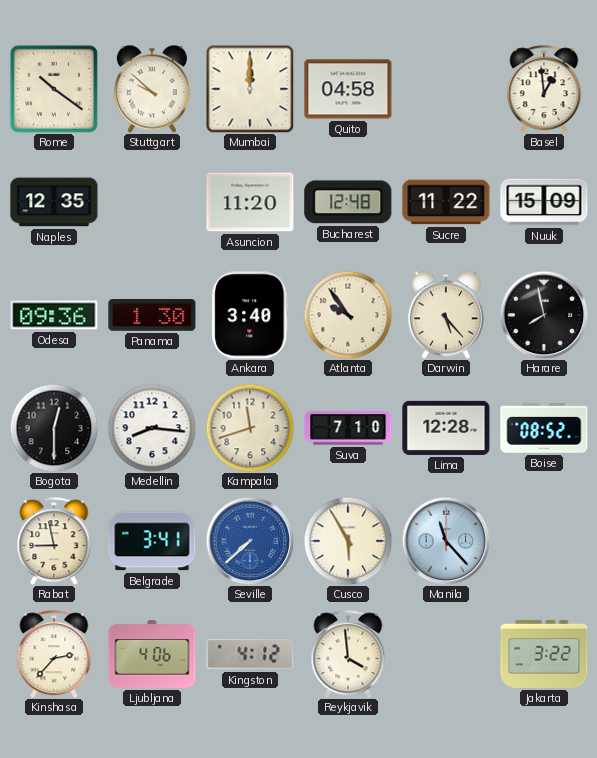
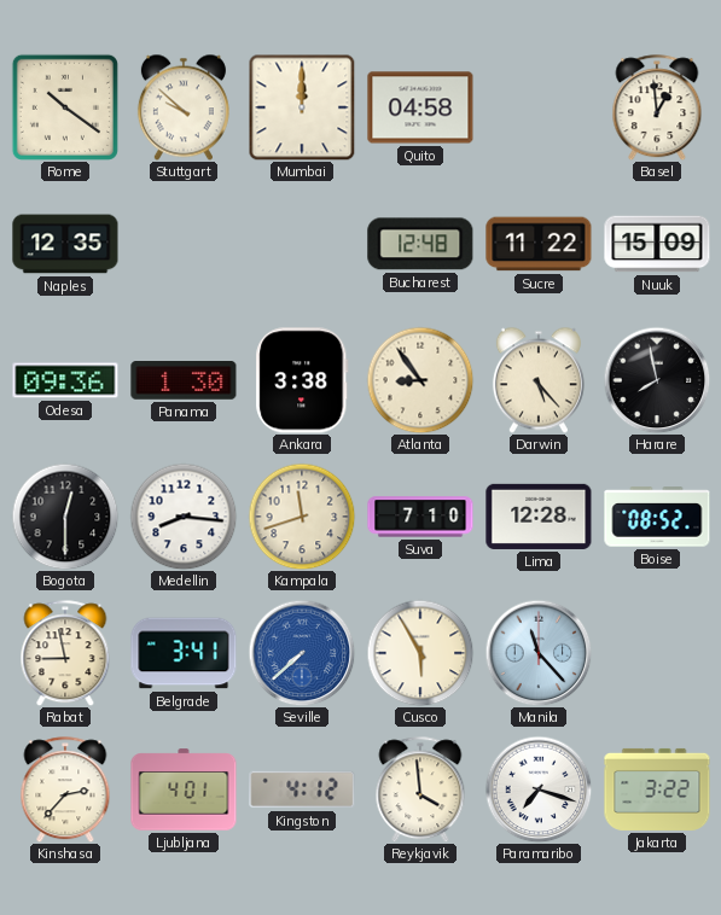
Asuncion: 11:20 -> none
Ankara: 3:40 -> 3:38
Atlanta: 9:54 -> 8:54
Ljubljana: 4:06 -> 4:01
Paramaribo: none -> 7:18
